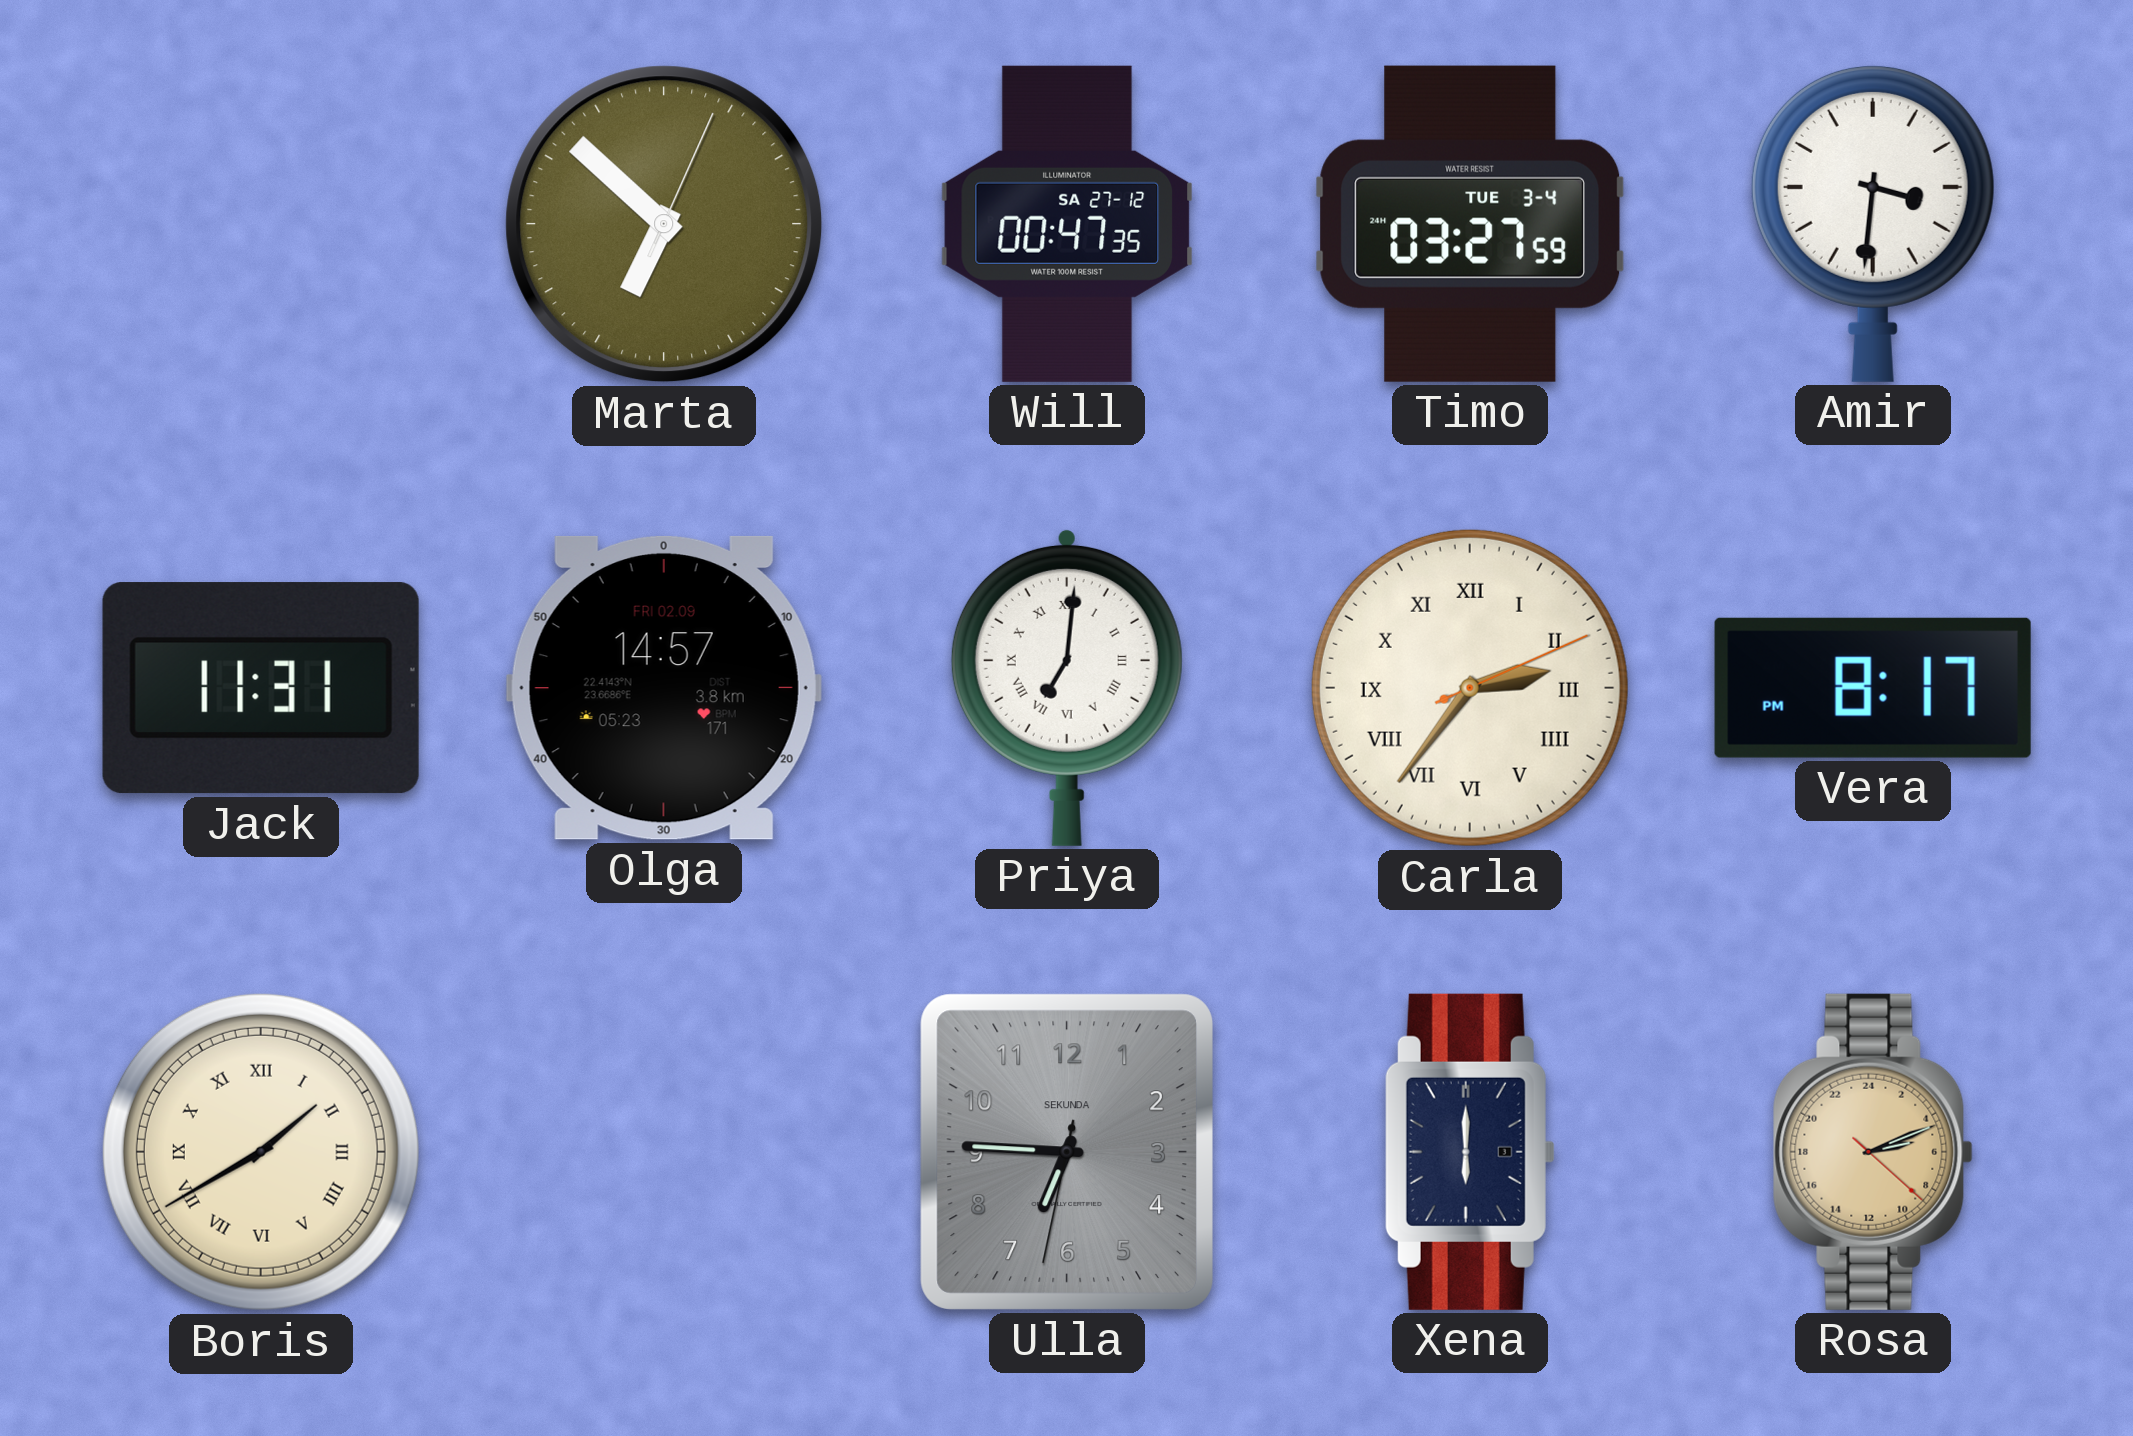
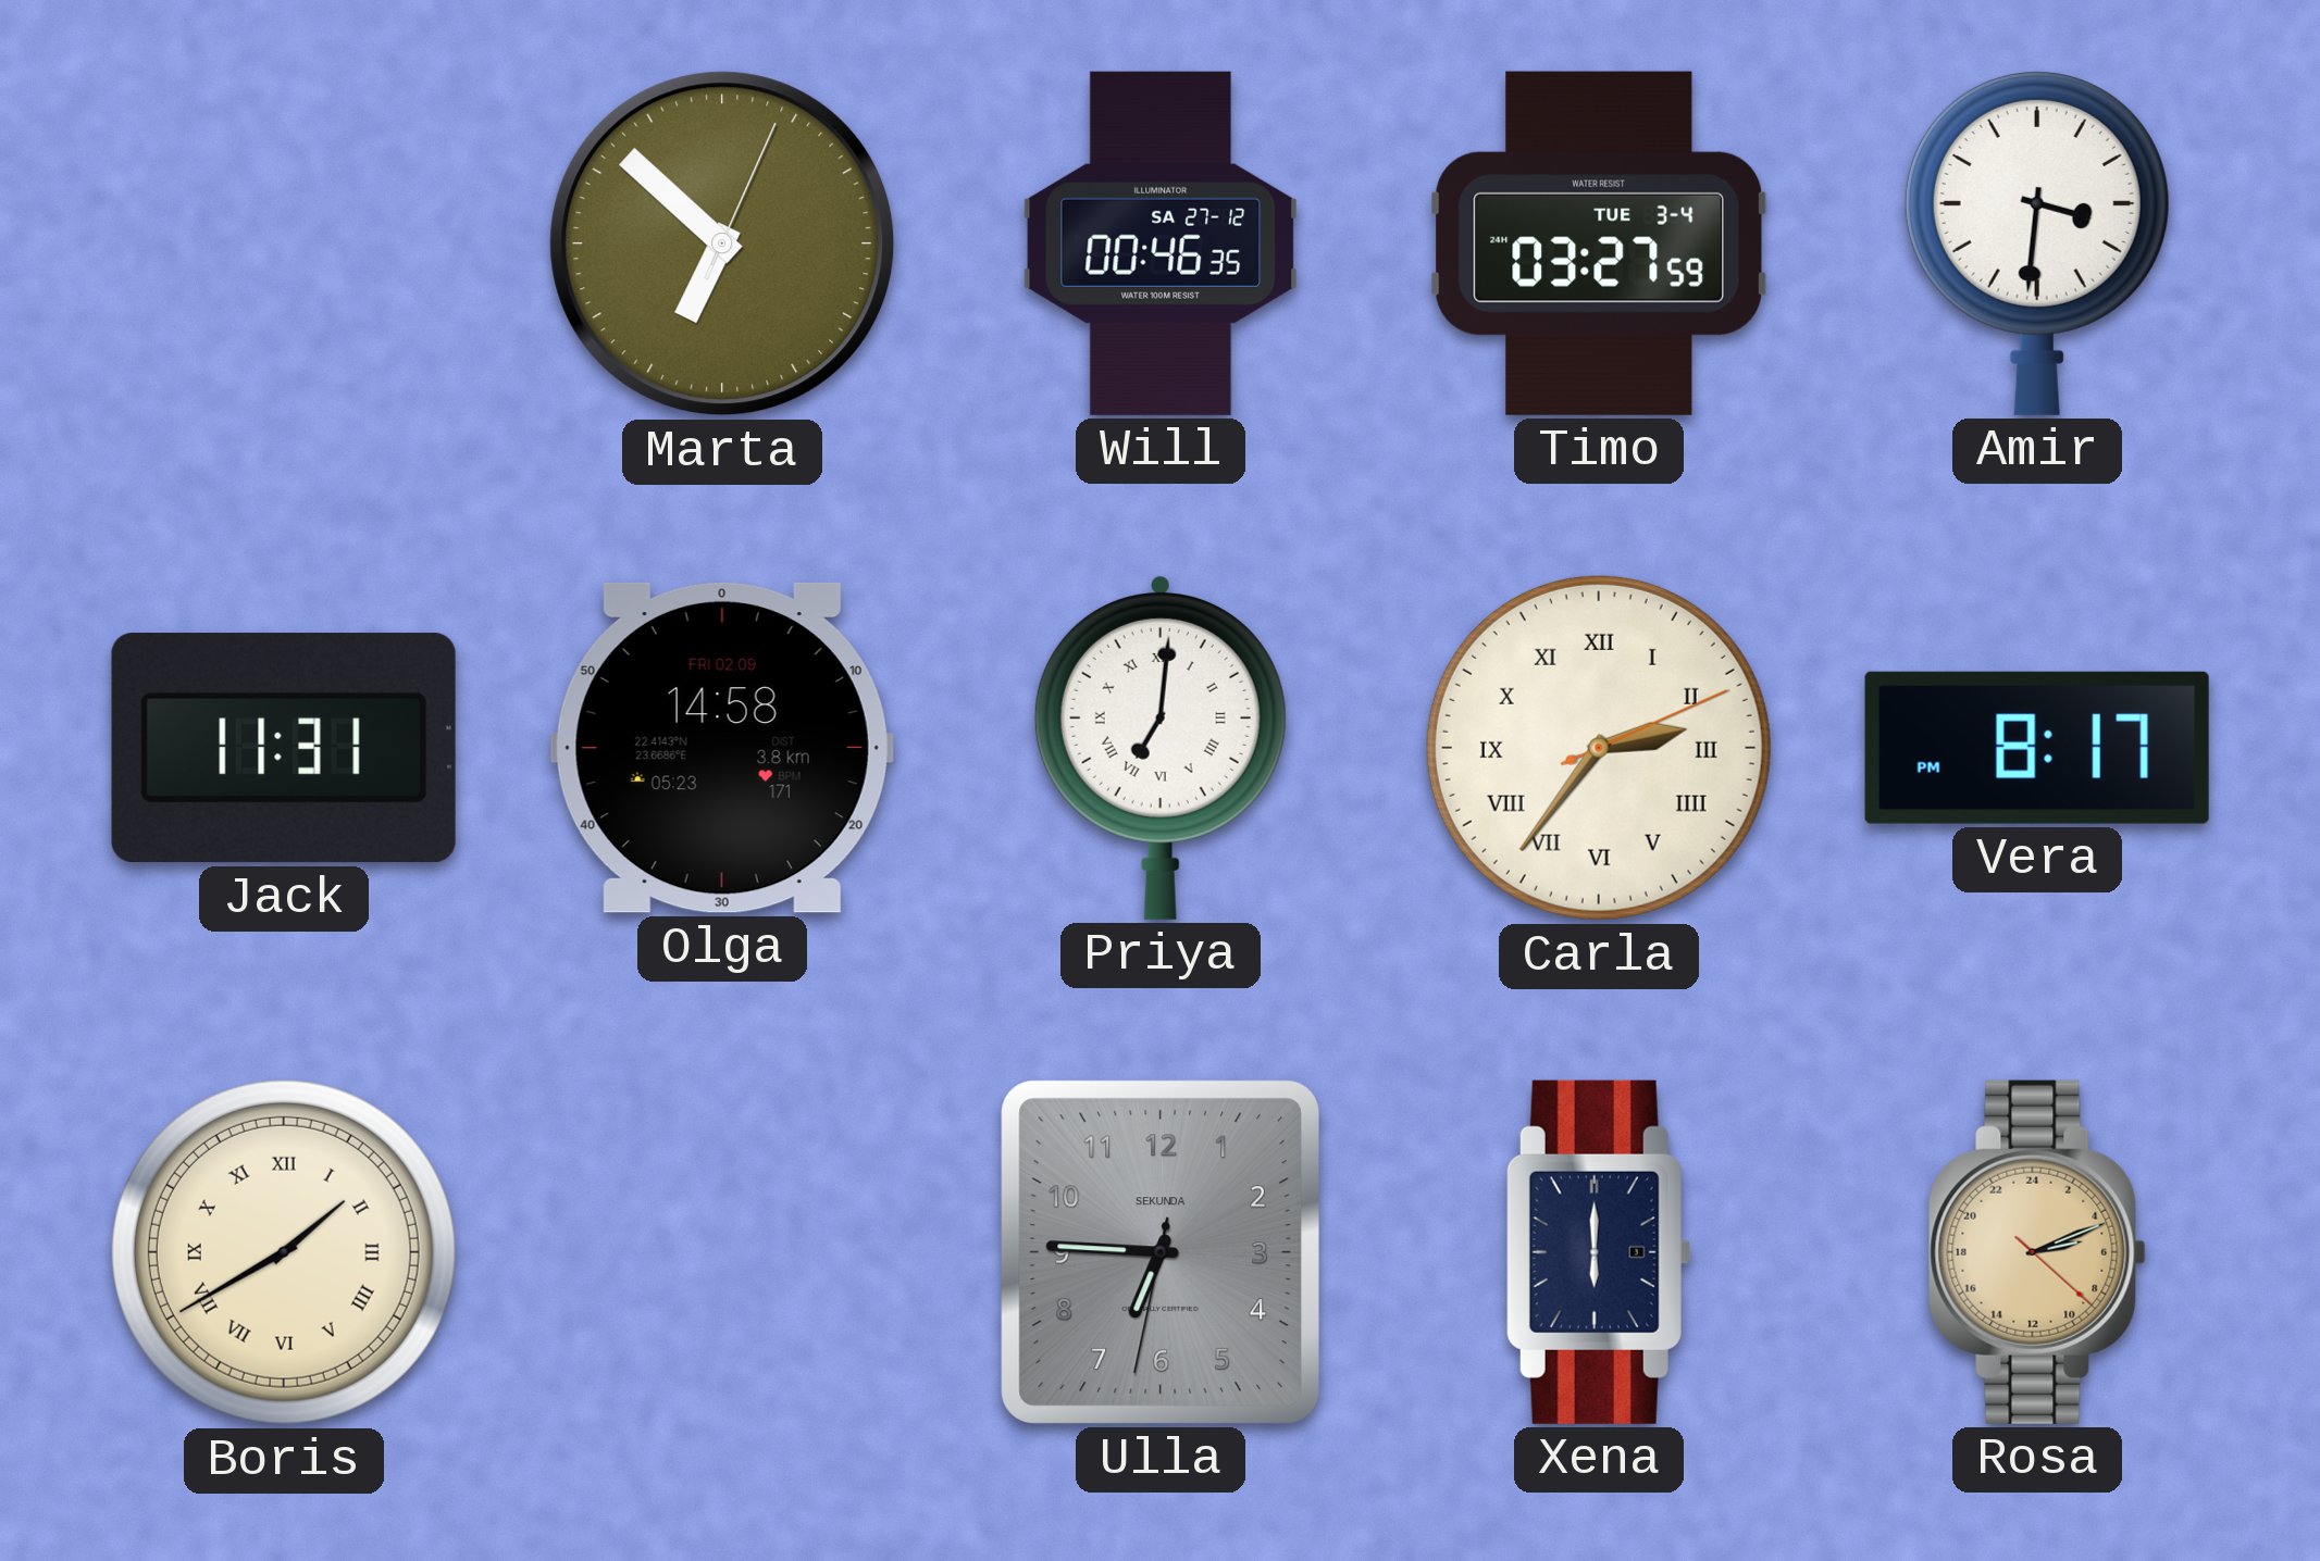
Will: 00:47 -> 00:46
Olga: 14:57 -> 14:58
